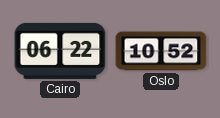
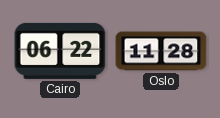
Oslo: 10:52 -> 11:28
